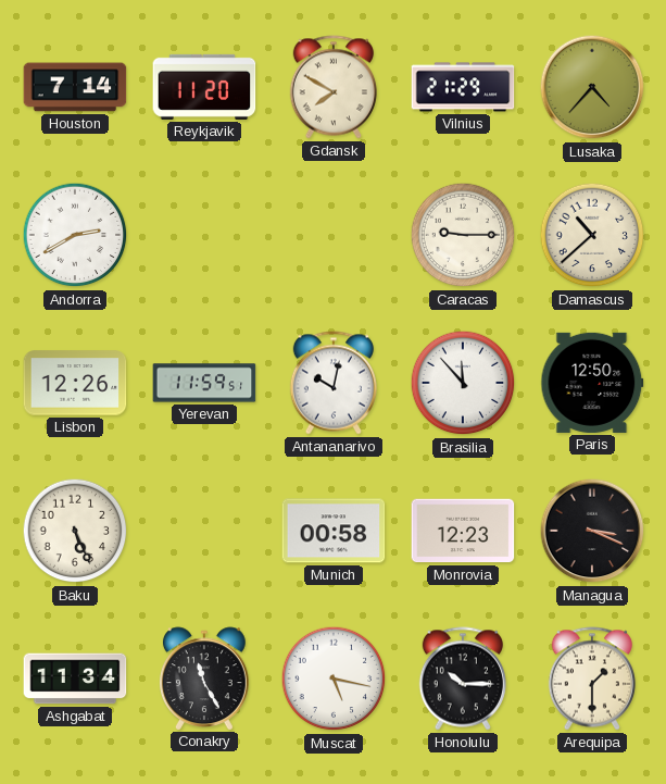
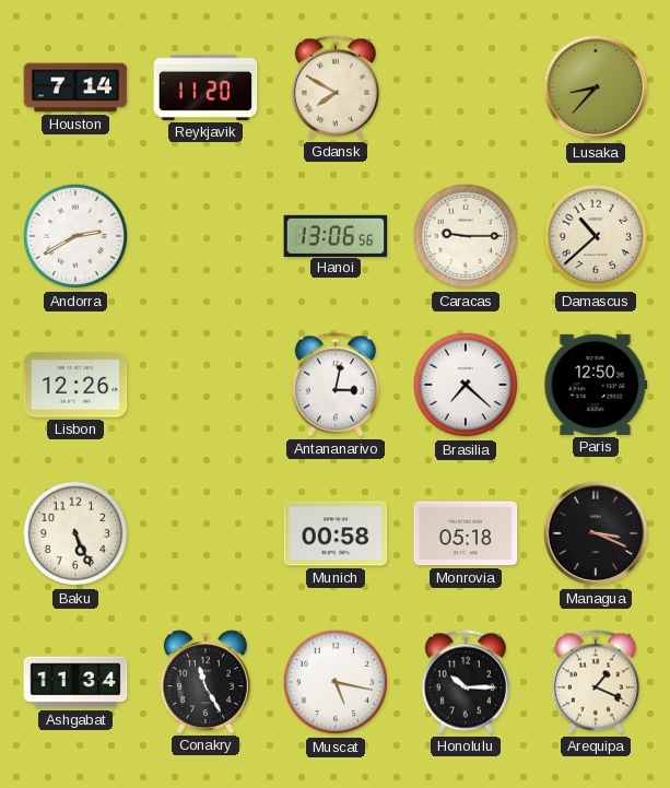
Vilnius: 21:29 -> none
Lusaka: 4:37 -> 8:37
Hanoi: none -> 13:06
Yerevan: 11:59 -> none
Antananarivo: 10:02 -> 3:02
Brasilia: 11:53 -> 7:22
Monrovia: 12:23 -> 05:18
Arequipa: 1:30 -> 1:19
